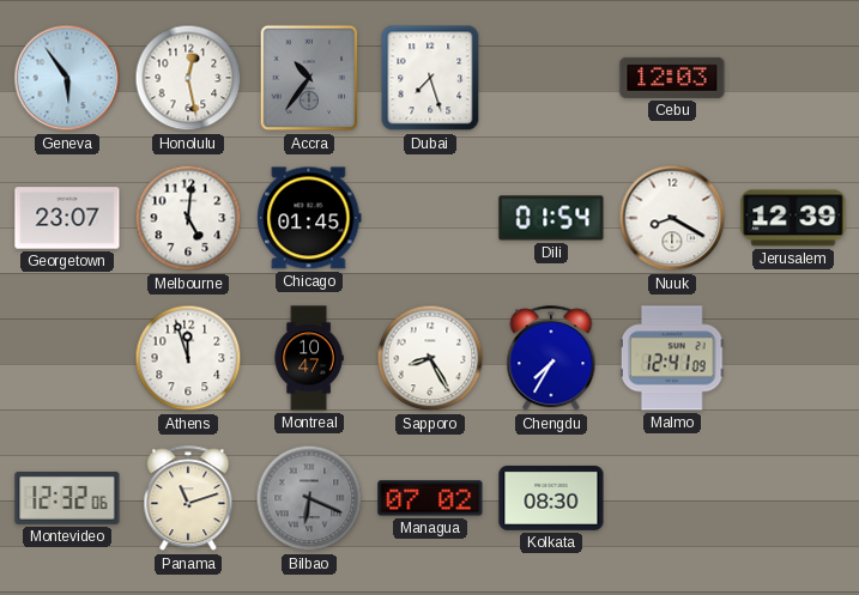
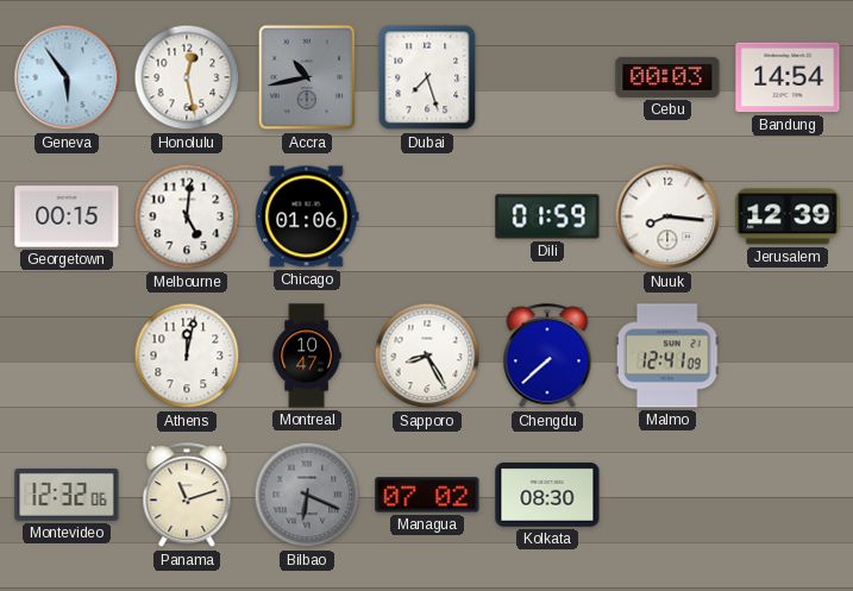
Accra: 10:36 -> 10:43
Cebu: 12:03 -> 00:03
Bandung: none -> 14:54
Georgetown: 23:07 -> 00:15
Chicago: 01:45 -> 01:06
Dili: 01:54 -> 01:59
Nuuk: 8:20 -> 8:16
Athens: 11:57 -> 12:02
Chengdu: 7:35 -> 7:38
